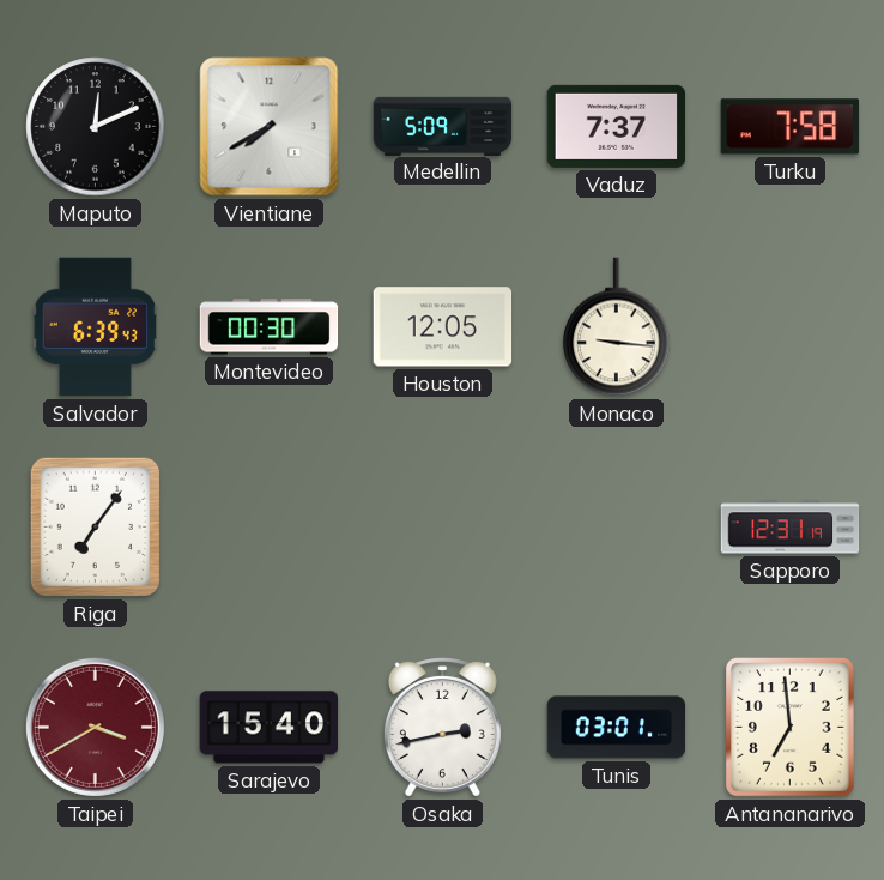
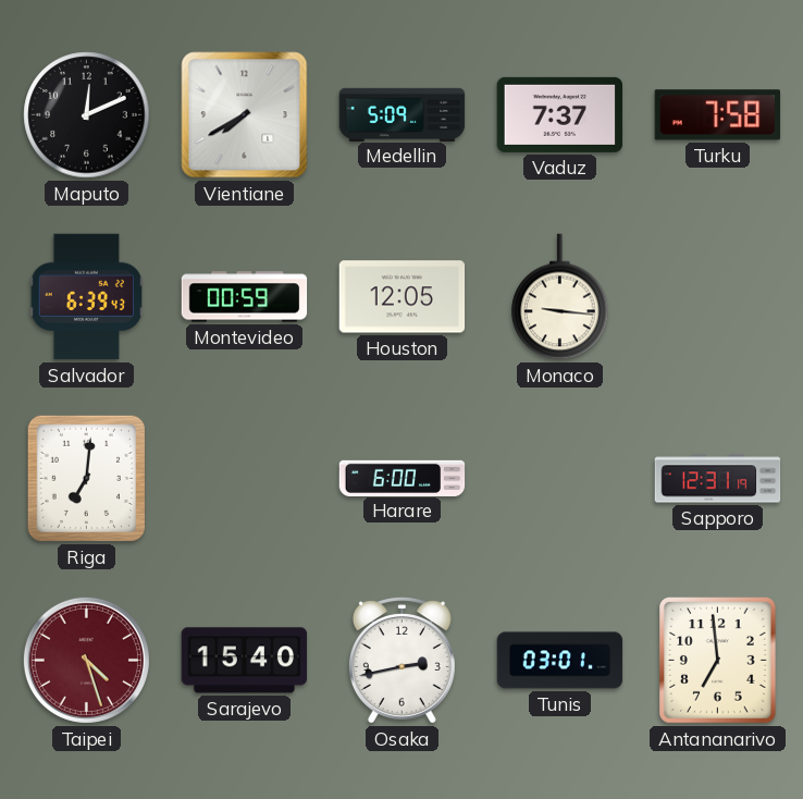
Montevideo: 00:30 -> 00:59
Riga: 7:06 -> 7:01
Harare: none -> 6:00
Taipei: 3:40 -> 4:27
